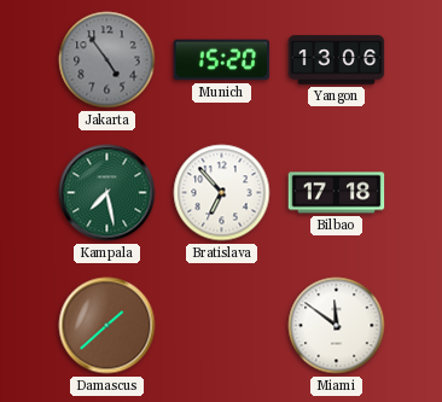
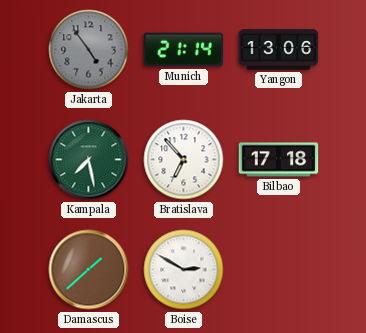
Munich: 15:20 -> 21:14
Boise: none -> 2:50
Miami: 11:51 -> none
